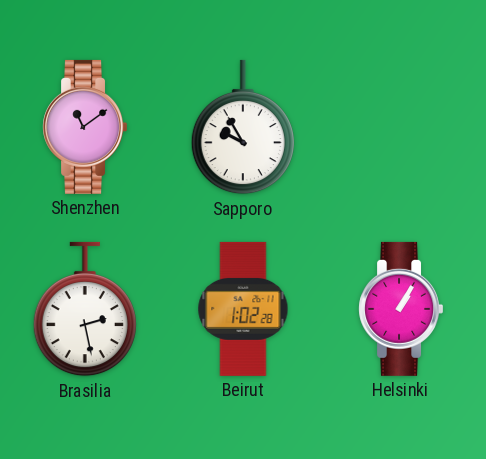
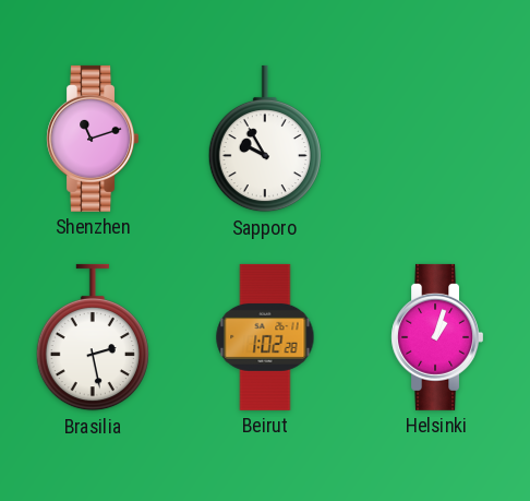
Shenzhen: 11:09 -> 11:12
Helsinki: 1:05 -> 1:03
